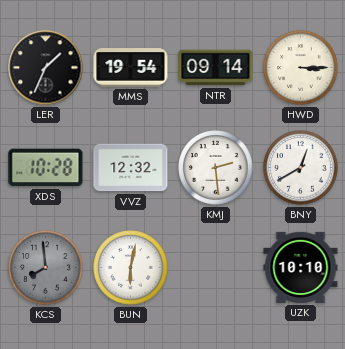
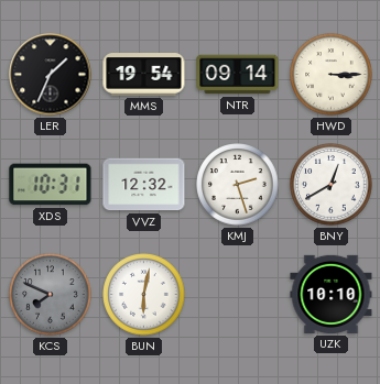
XDS: 10:28 -> 10:31
KMJ: 2:29 -> 2:27
KCS: 7:59 -> 7:49
